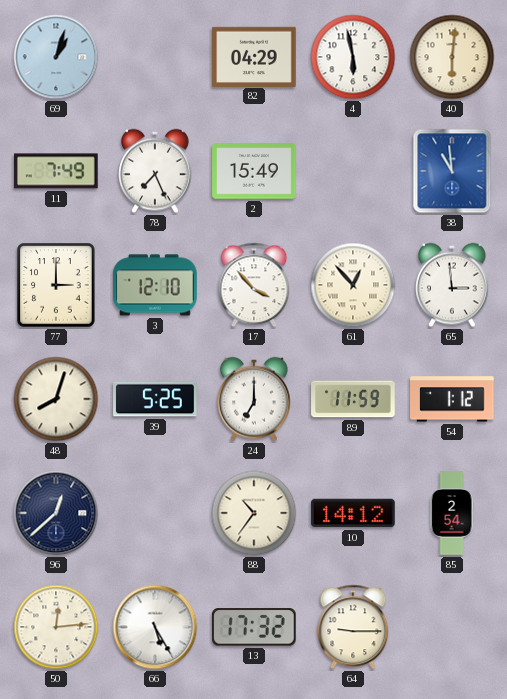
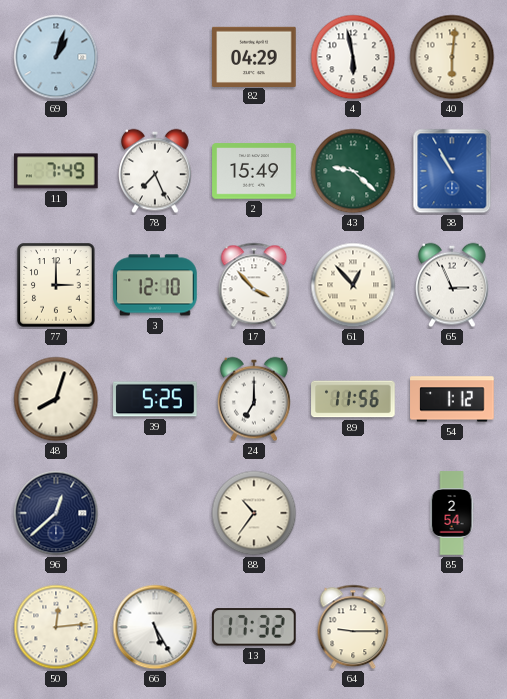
43: none -> 9:22
38: 10:59 -> 10:55
65: 2:59 -> 2:56
89: 11:59 -> 11:56
10: 14:12 -> none
